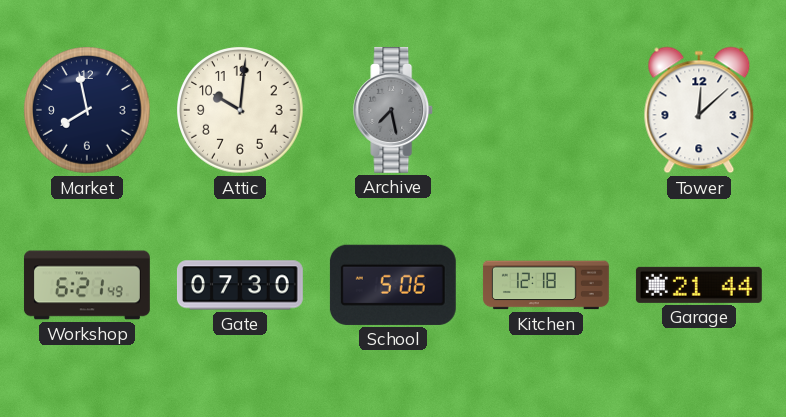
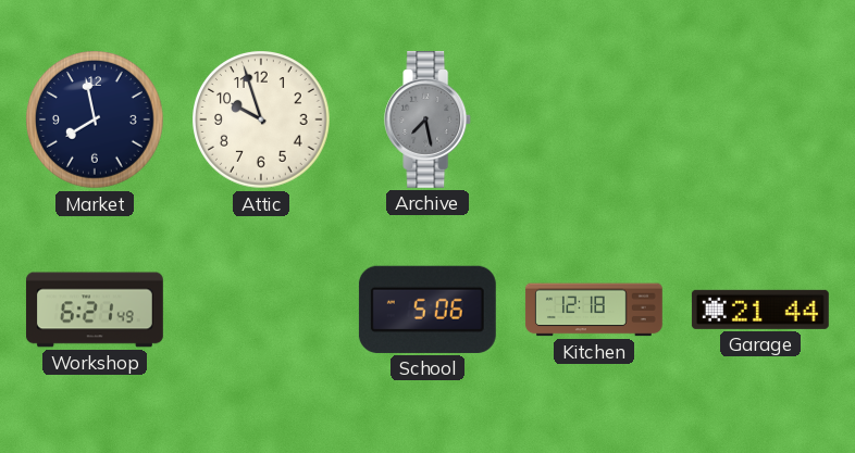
Attic: 10:01 -> 9:57
Tower: 12:08 -> none
Gate: 07:30 -> none
